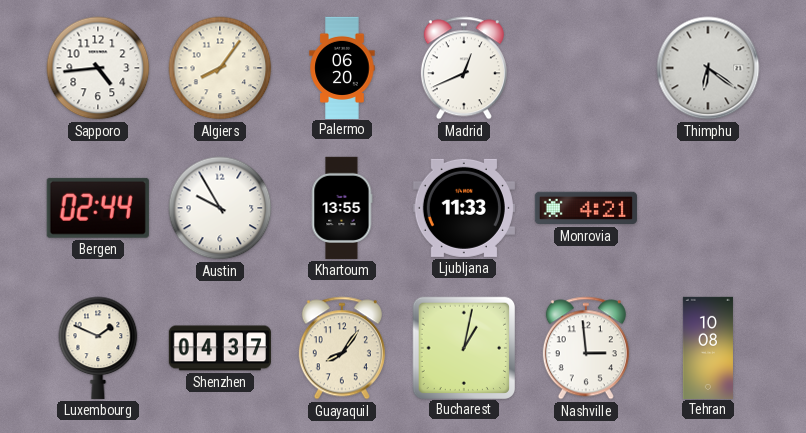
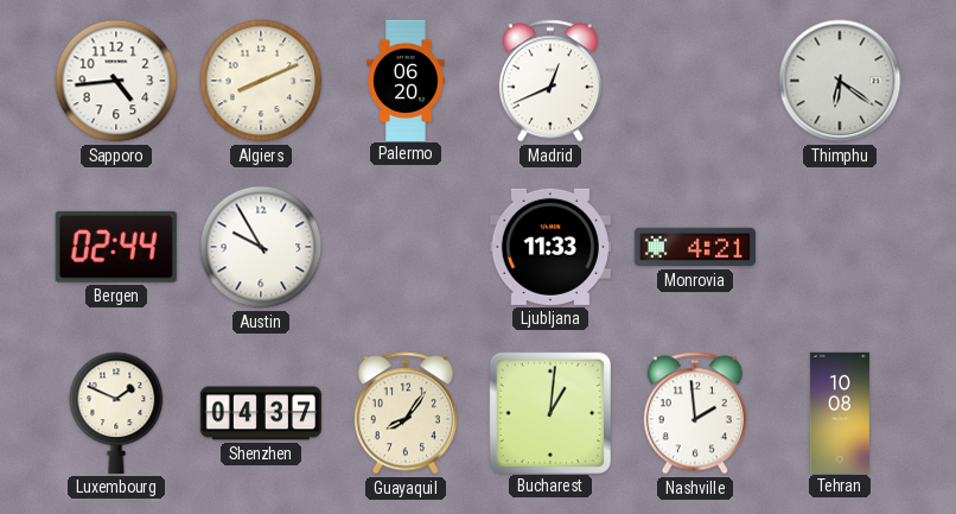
Algiers: 8:06 -> 8:11
Khartoum: 13:55 -> none
Bucharest: 1:02 -> 1:01
Nashville: 2:59 -> 1:59
